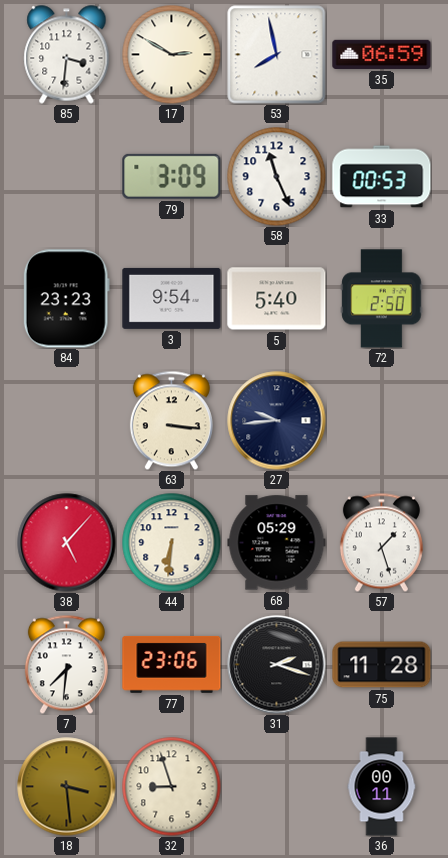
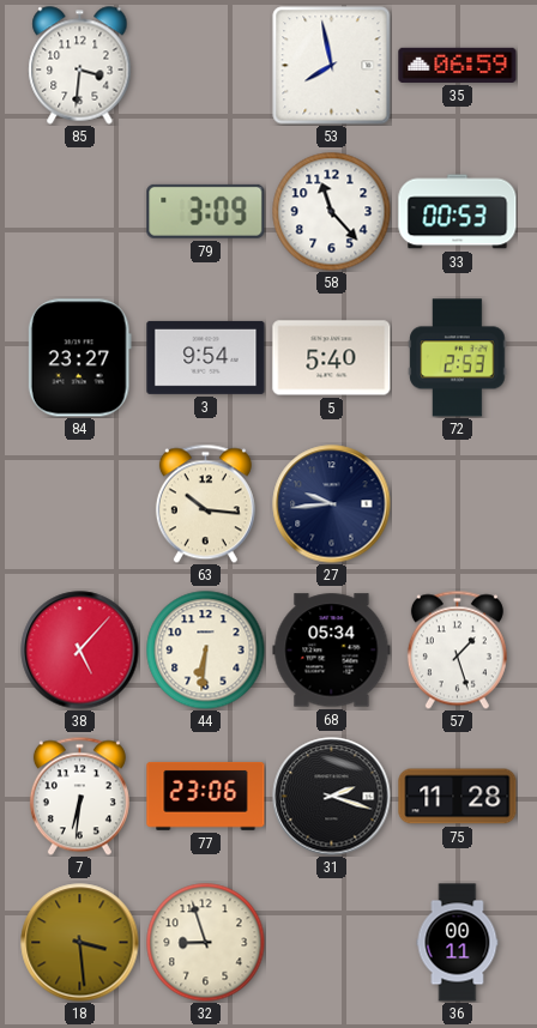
17: 2:50 -> none
58: 11:26 -> 11:23
84: 23:23 -> 23:27
72: 2:50 -> 2:53
63: 3:16 -> 10:16
68: 05:29 -> 05:34
7: 7:31 -> 6:31
